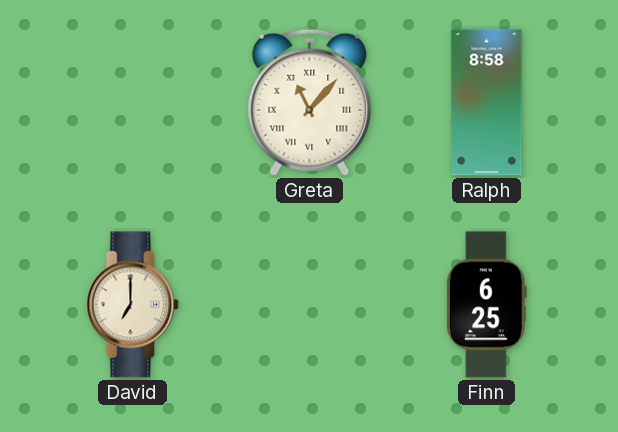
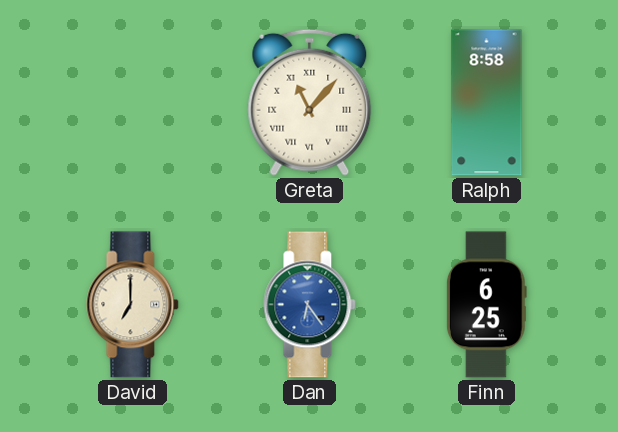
Dan: none -> 6:24
